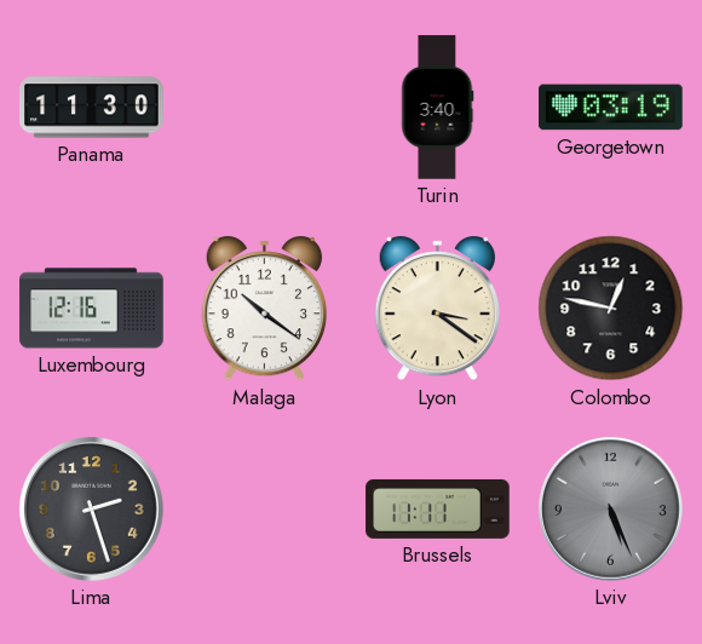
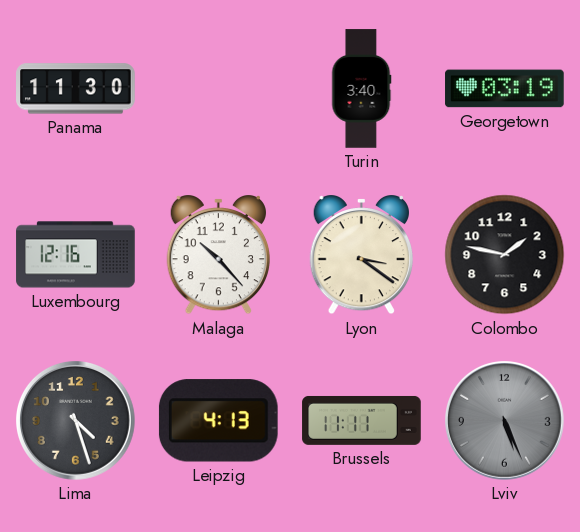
Malaga: 10:21 -> 10:23
Colombo: 12:47 -> 1:47
Lima: 2:27 -> 4:27
Leipzig: none -> 4:13
